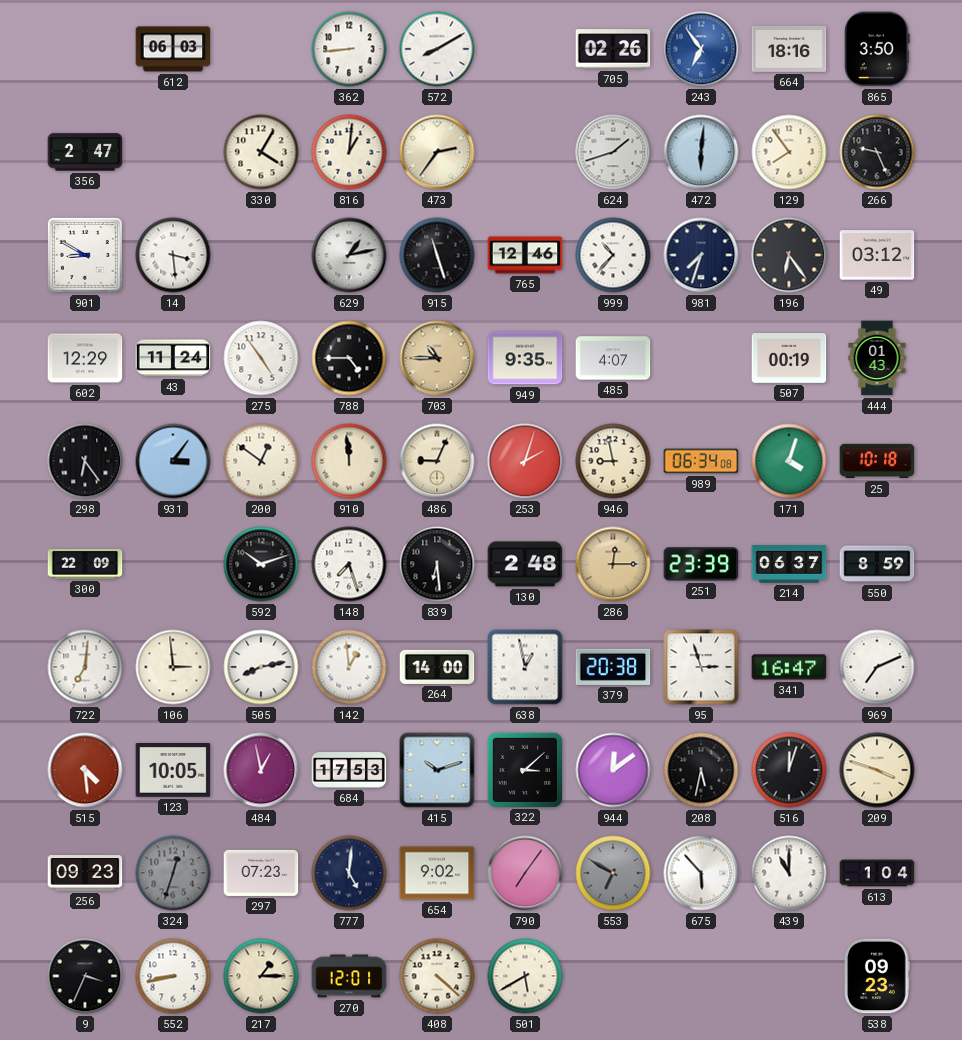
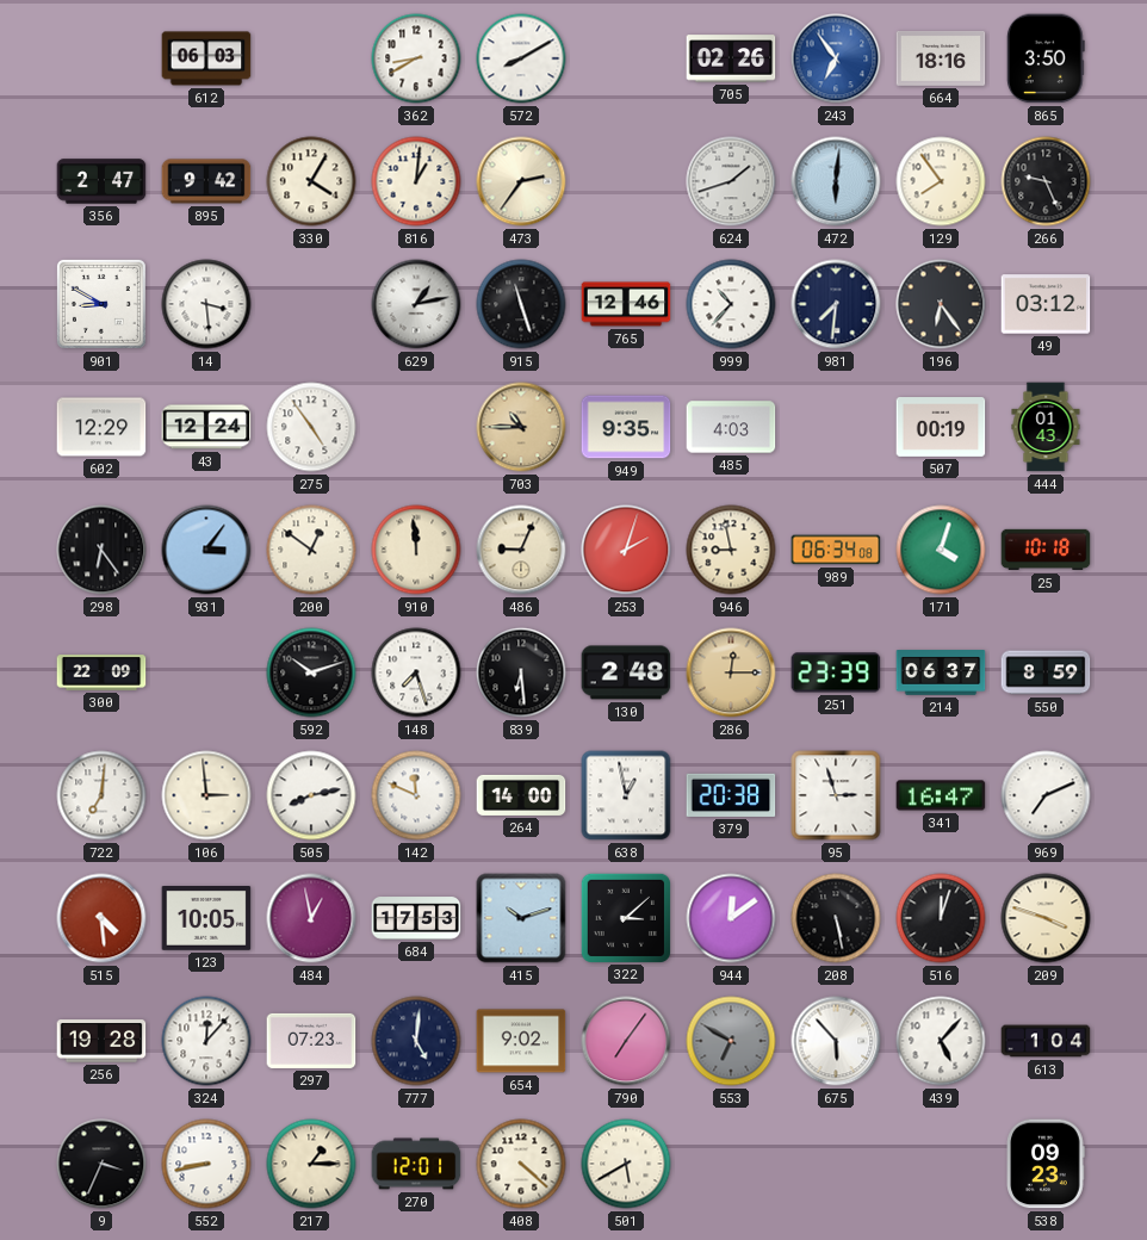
362: 8:44 -> 8:40
895: none -> 9:42
981: 7:33 -> 7:31
43: 11:24 -> 12:24
788: 4:45 -> none
485: 4:07 -> 4:03
142: 12:59 -> 11:49
208: 5:32 -> 5:28
256: 09:23 -> 19:28
324: 12:33 -> 12:07
324 dial: grey -> white
439: 11:00 -> 5:07
